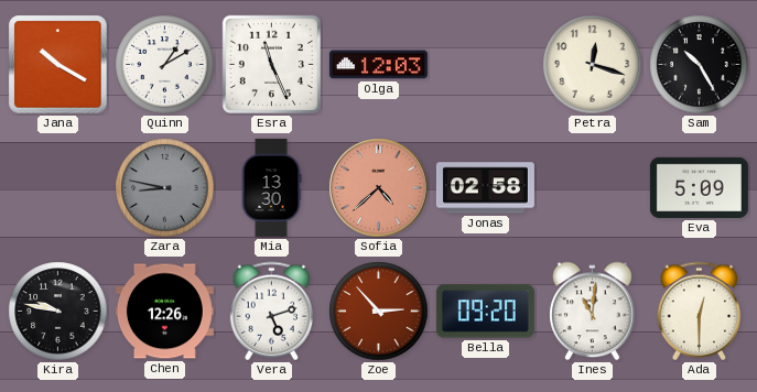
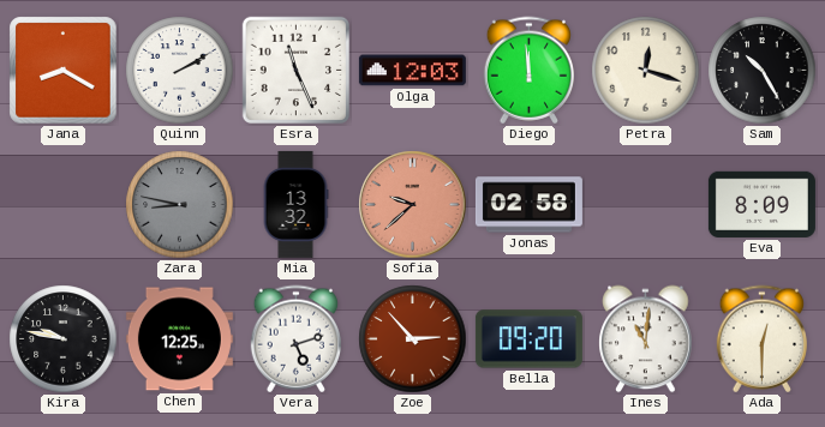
Jana: 10:20 -> 8:20
Quinn: 1:10 -> 2:10
Diego: none -> 11:59
Mia: 13:30 -> 13:32
Sofia: 4:38 -> 9:38
Eva: 5:09 -> 8:09
Chen: 12:26 -> 12:25
